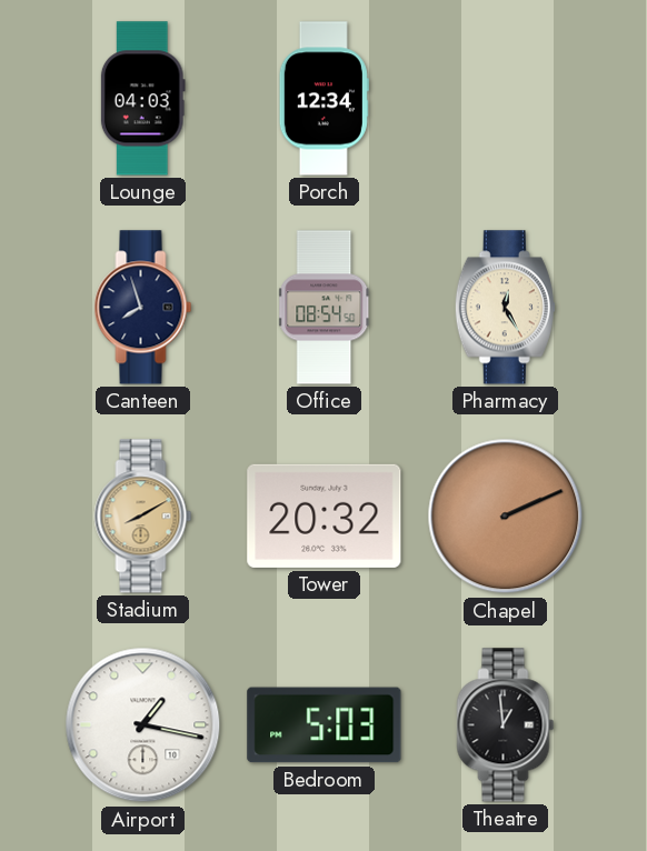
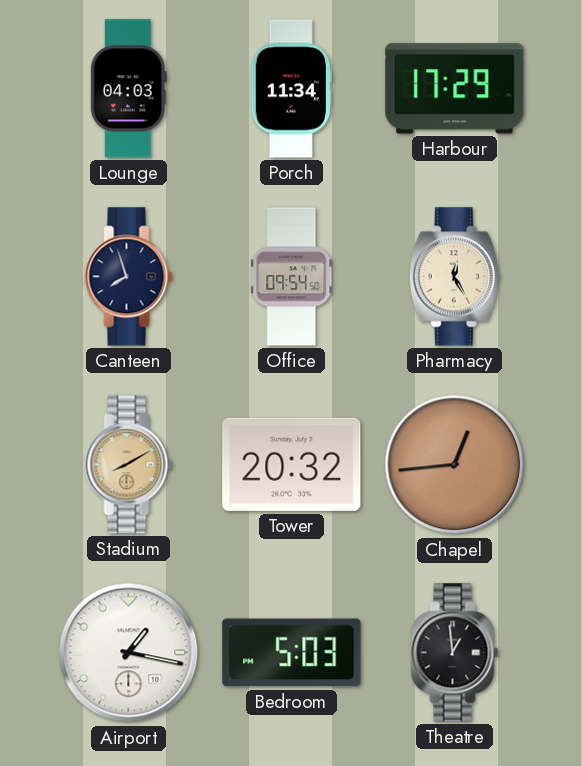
Porch: 12:34 -> 11:34
Harbour: none -> 17:29
Office: 08:54 -> 09:54
Chapel: 2:11 -> 12:44
